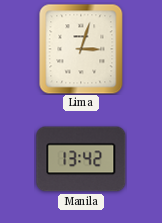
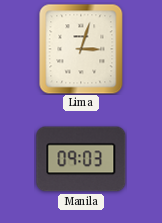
Manila: 13:42 -> 09:03
